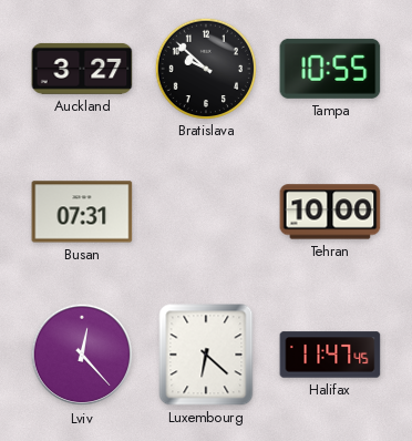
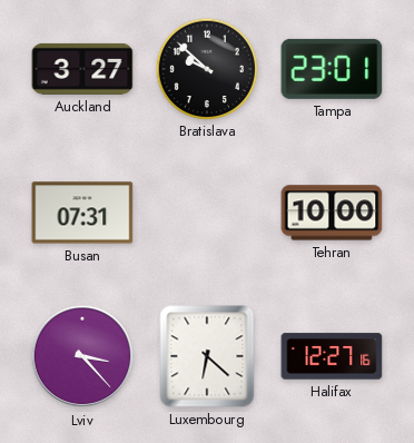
Tampa: 10:55 -> 23:01
Lviv: 12:23 -> 3:23
Halifax: 11:47 -> 12:27
